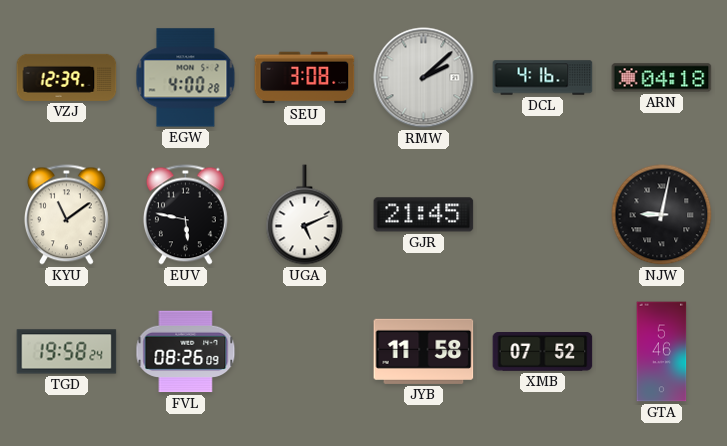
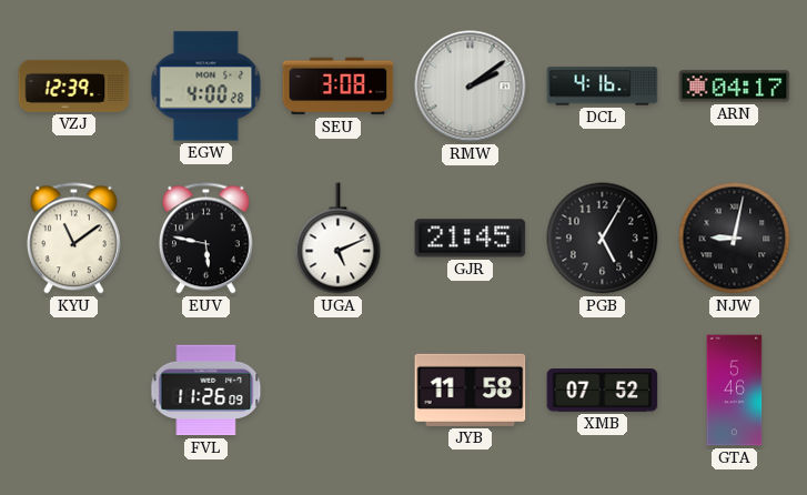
RMW: 2:08 -> 2:09
ARN: 04:18 -> 04:17
PGB: none -> 5:05
TGD: 19:58 -> none
FVL: 08:26 -> 11:26
